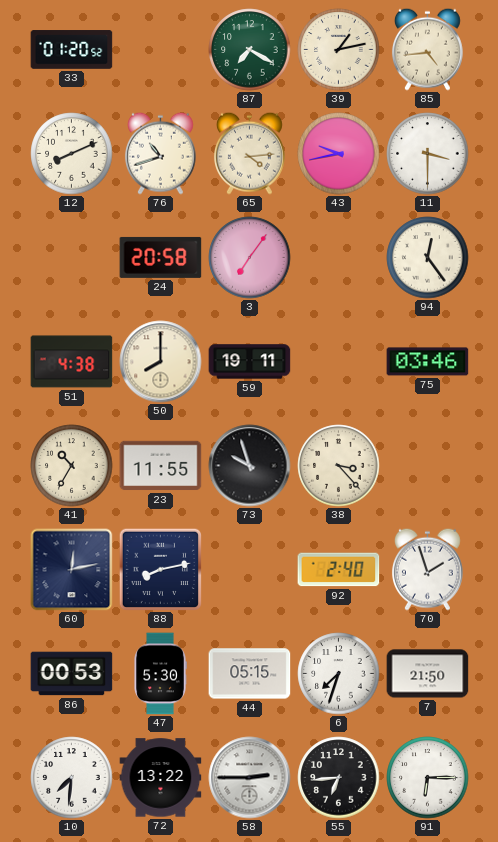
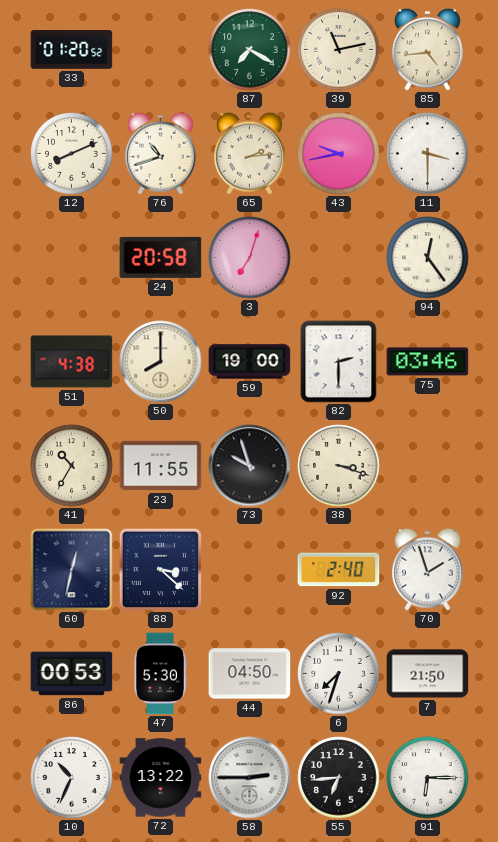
39: 1:13 -> 11:13
65: 4:14 -> 2:14
3: 7:06 -> 7:03
59: 19:11 -> 19:00
82: none -> 2:30
38: 3:23 -> 3:18
60: 12:13 -> 12:32
88: 8:13 -> 3:22
44: 05:15 -> 04:50
10: 7:31 -> 10:34
